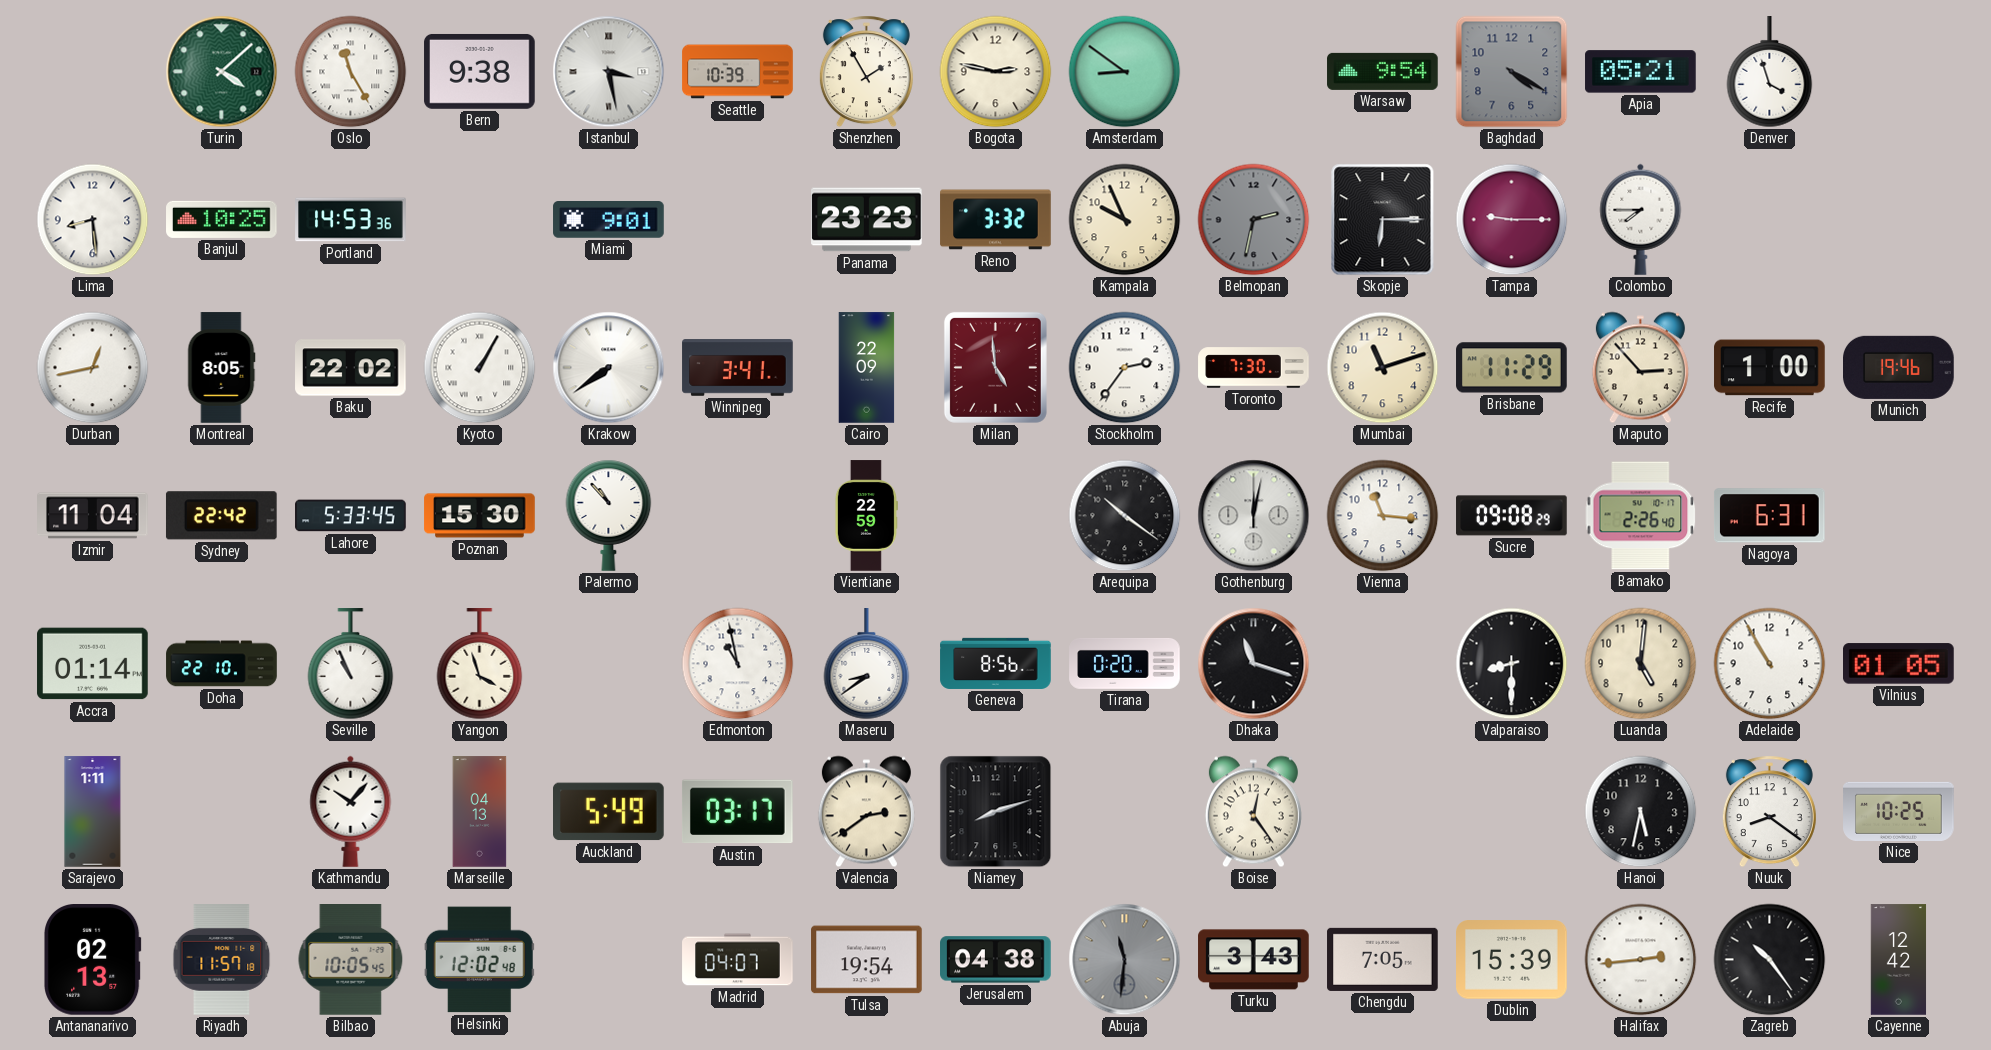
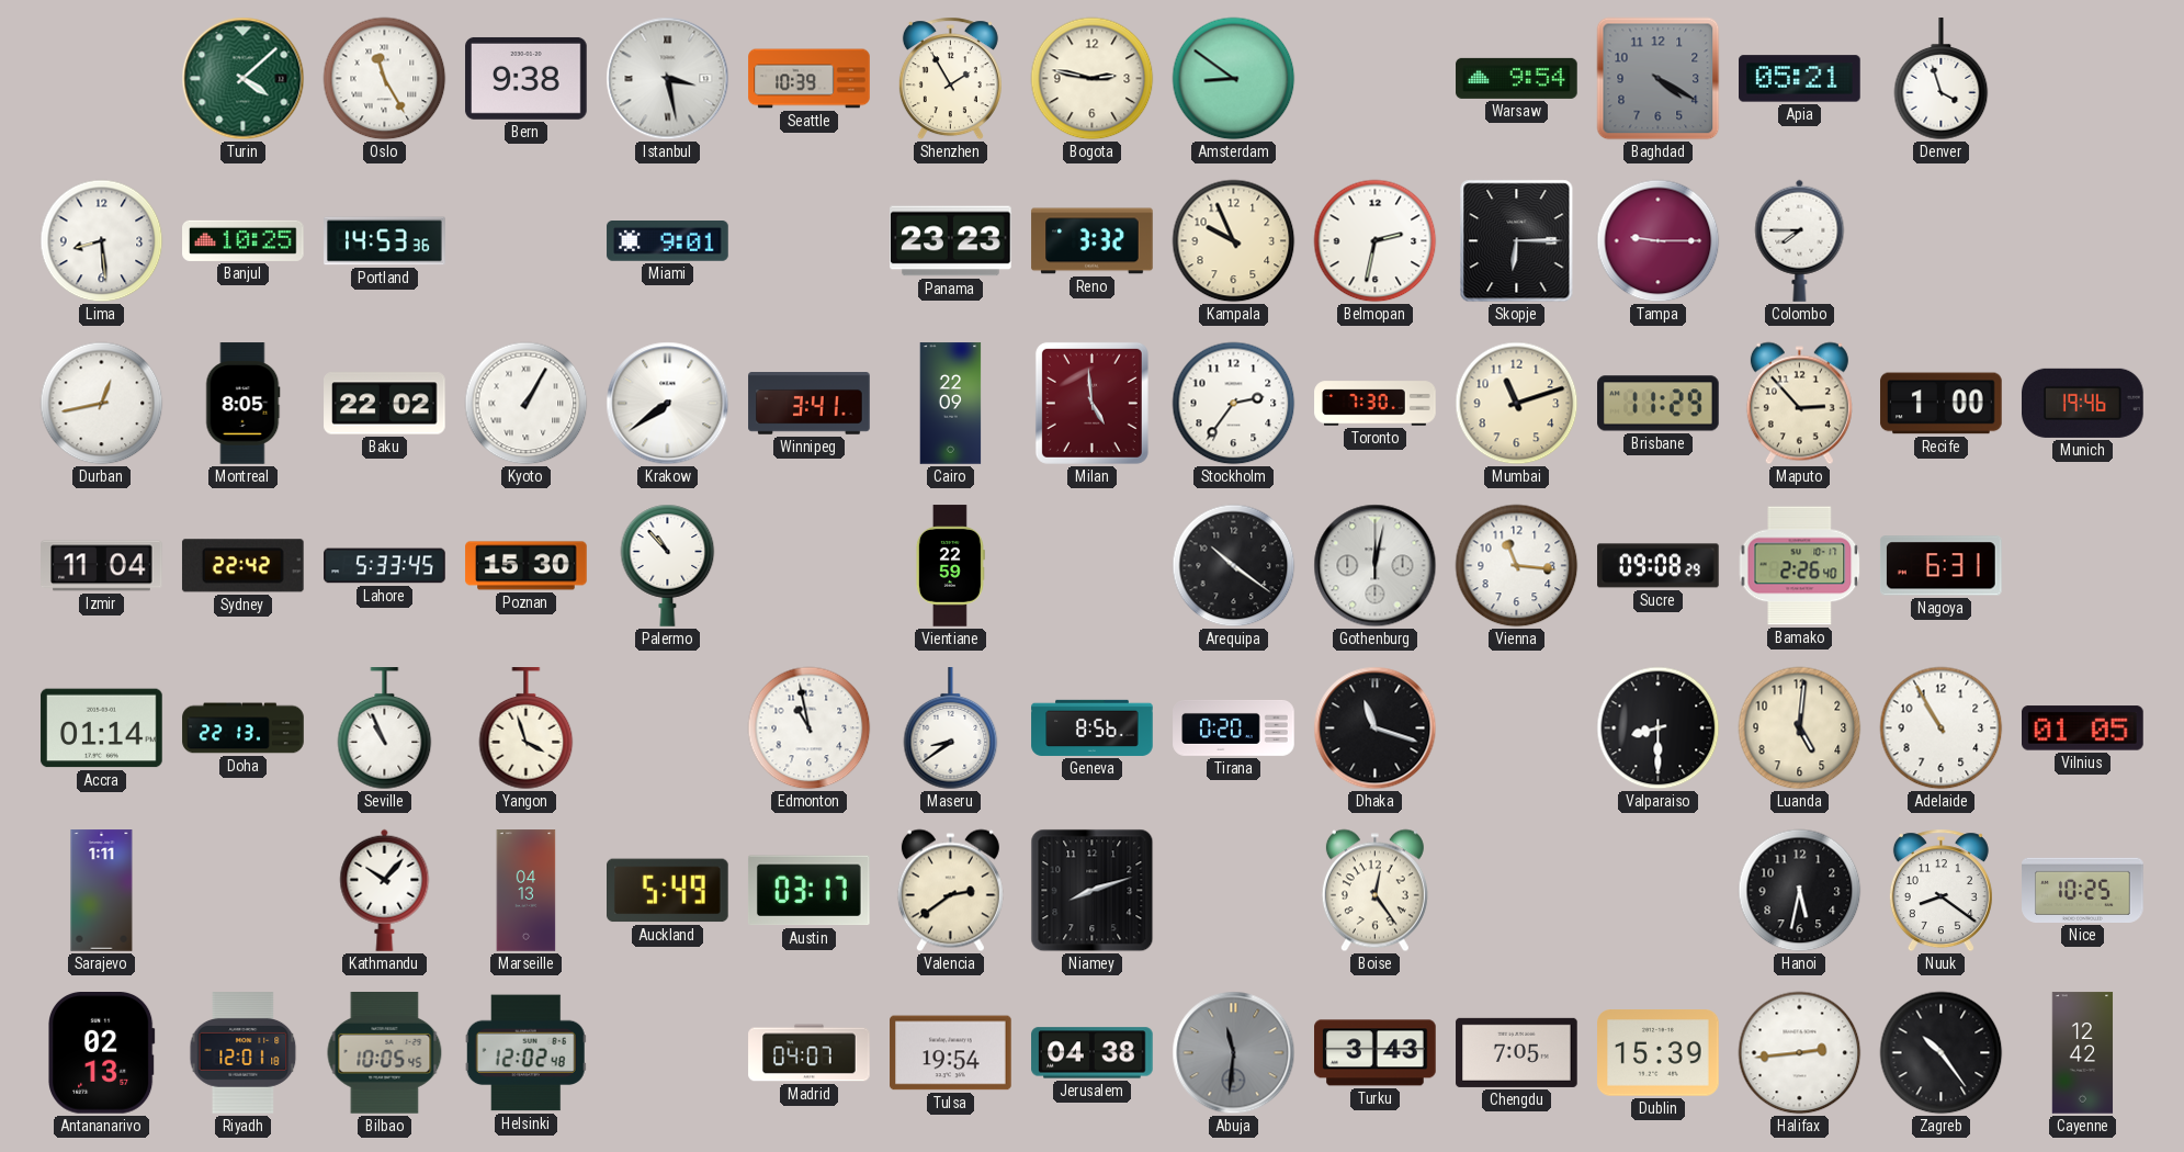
Belmopan dial: grey -> white
Doha: 22:10 -> 22:13
Riyadh: 11:57 -> 12:01
